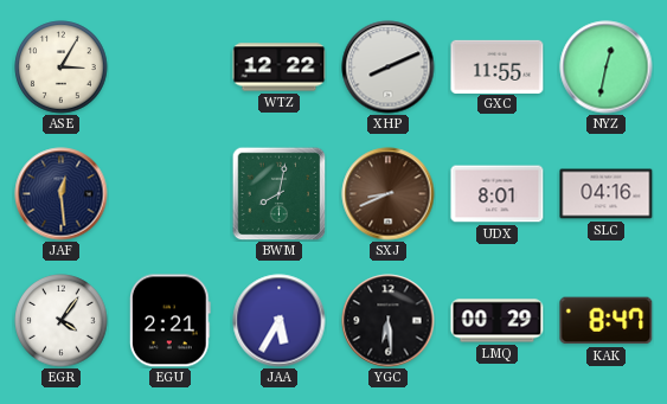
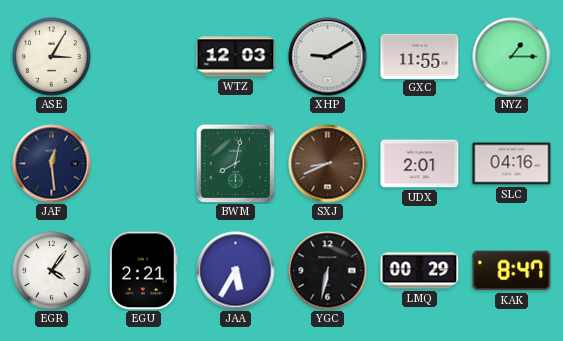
WTZ: 12:22 -> 12:03
XHP: 8:11 -> 9:10
NYZ: 12:32 -> 1:15
UDX: 8:01 -> 2:01
YGC: 6:29 -> 6:32
